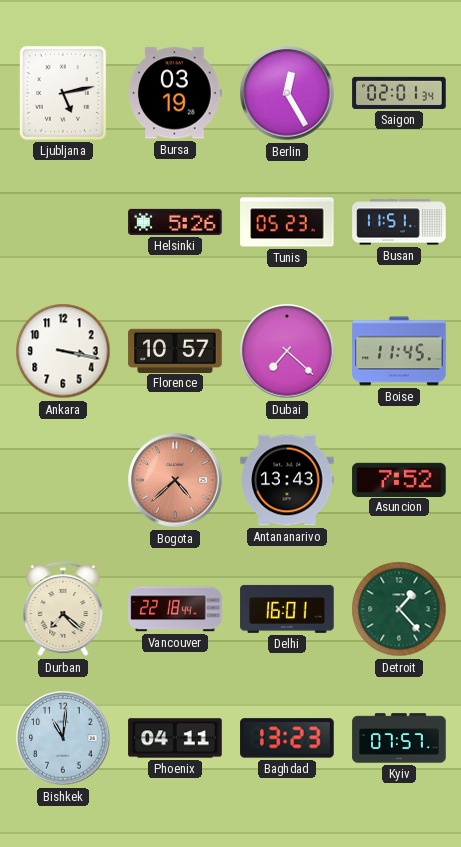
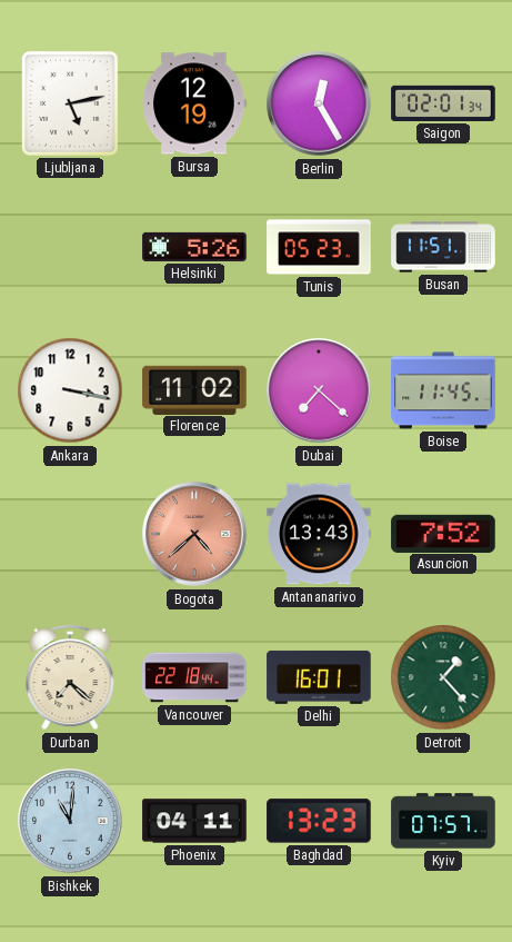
Bursa: 03:19 -> 12:19
Florence: 10:57 -> 11:02
